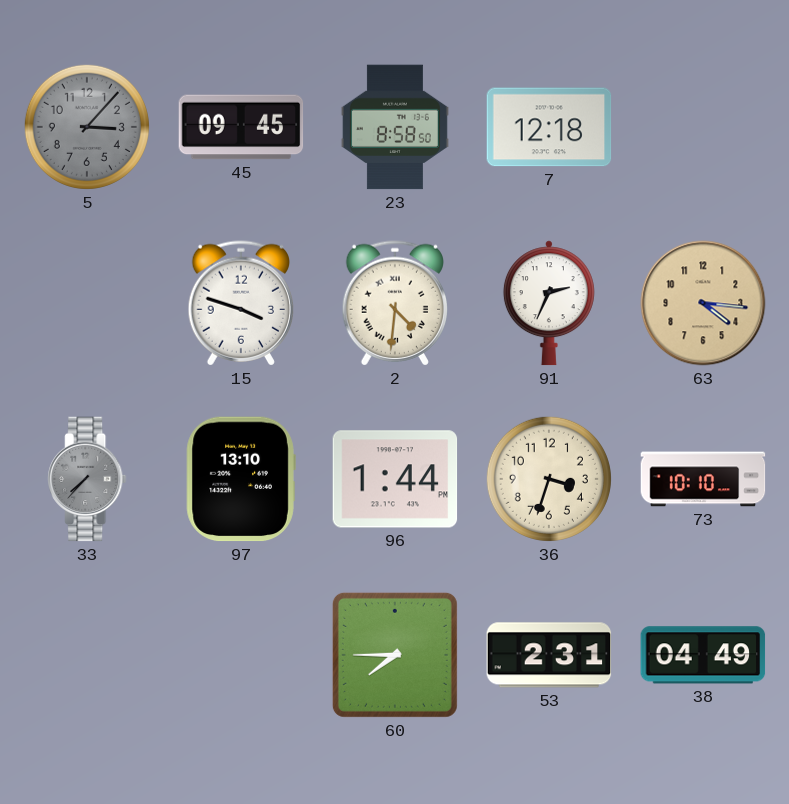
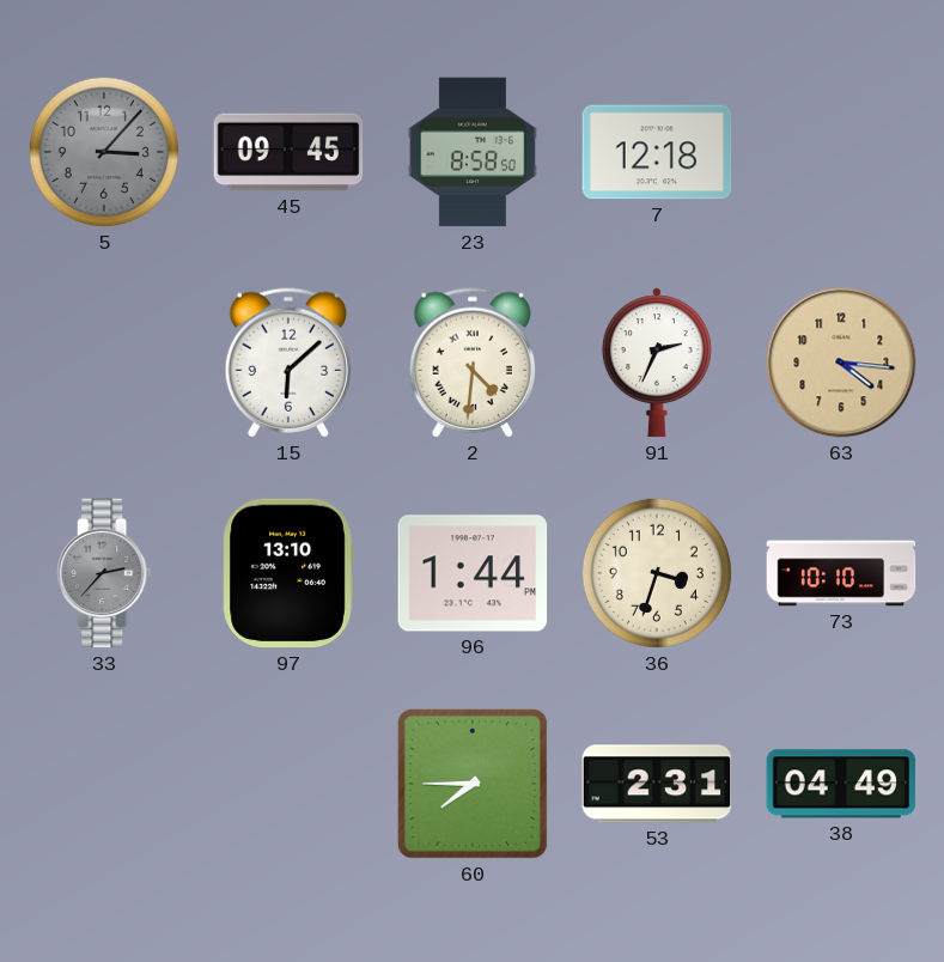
15: 3:48 -> 6:08
33: 7:37 -> 2:37
